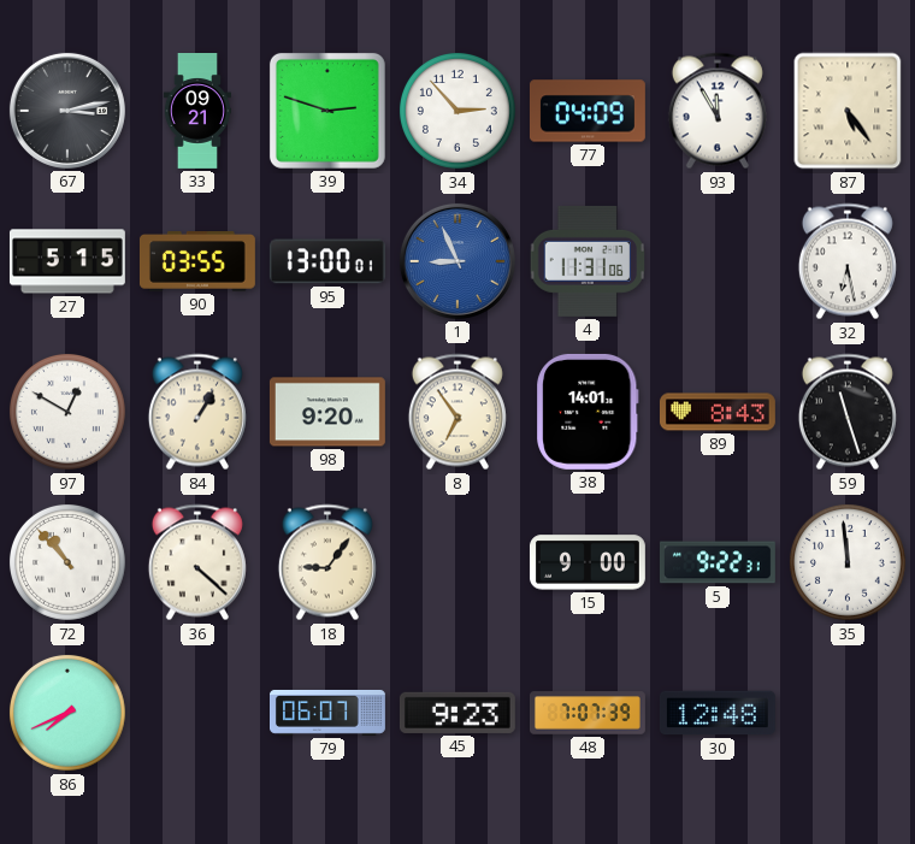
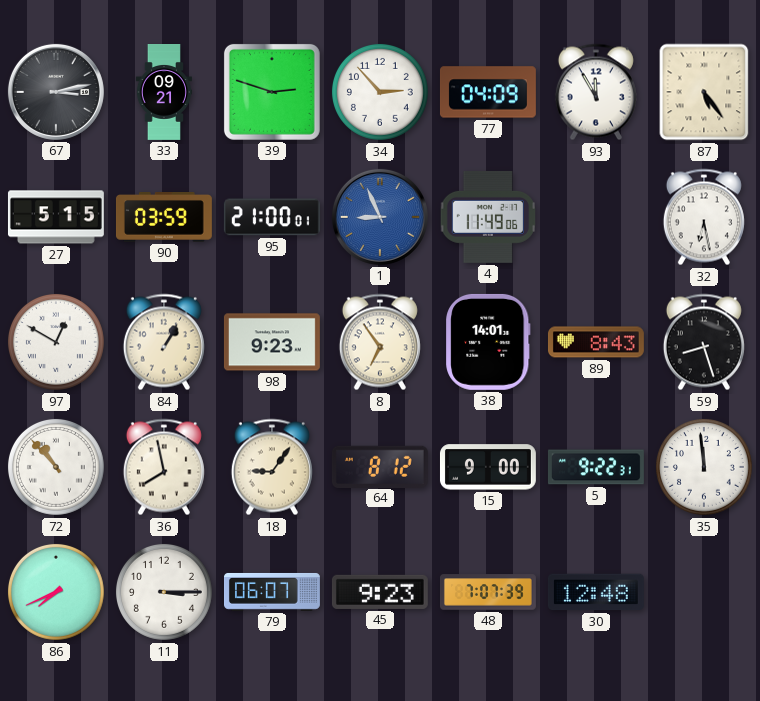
90: 03:55 -> 03:59
95: 13:00 -> 21:00
4: 11:31 -> 11:49
98: 9:20 -> 9:23
59: 11:27 -> 8:27
36: 4:22 -> 7:58
64: none -> 8:12
11: none -> 3:15
